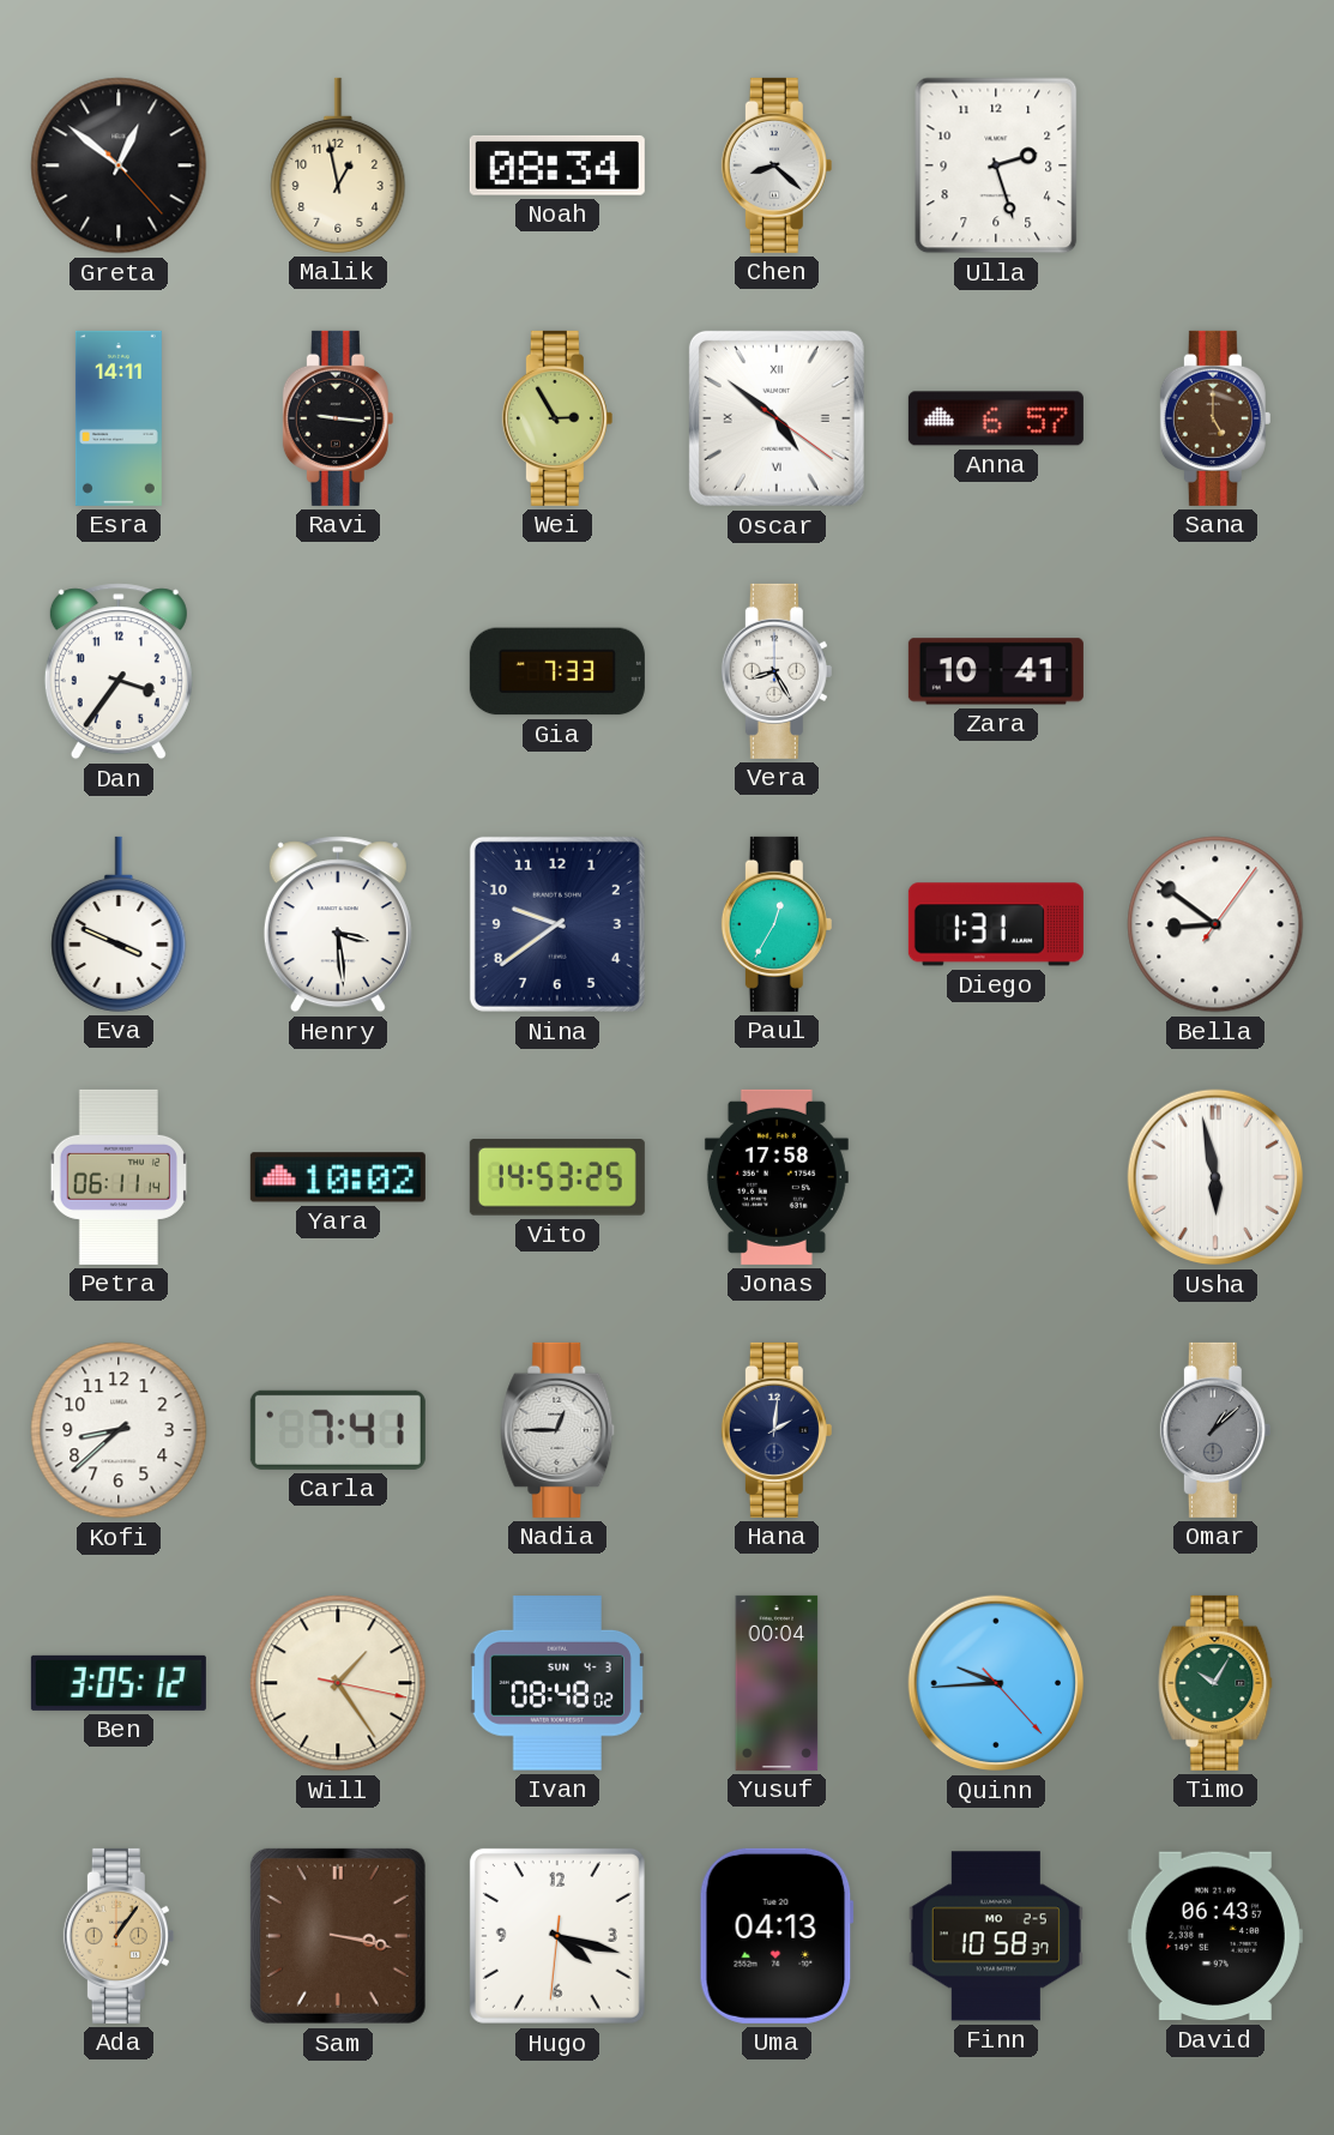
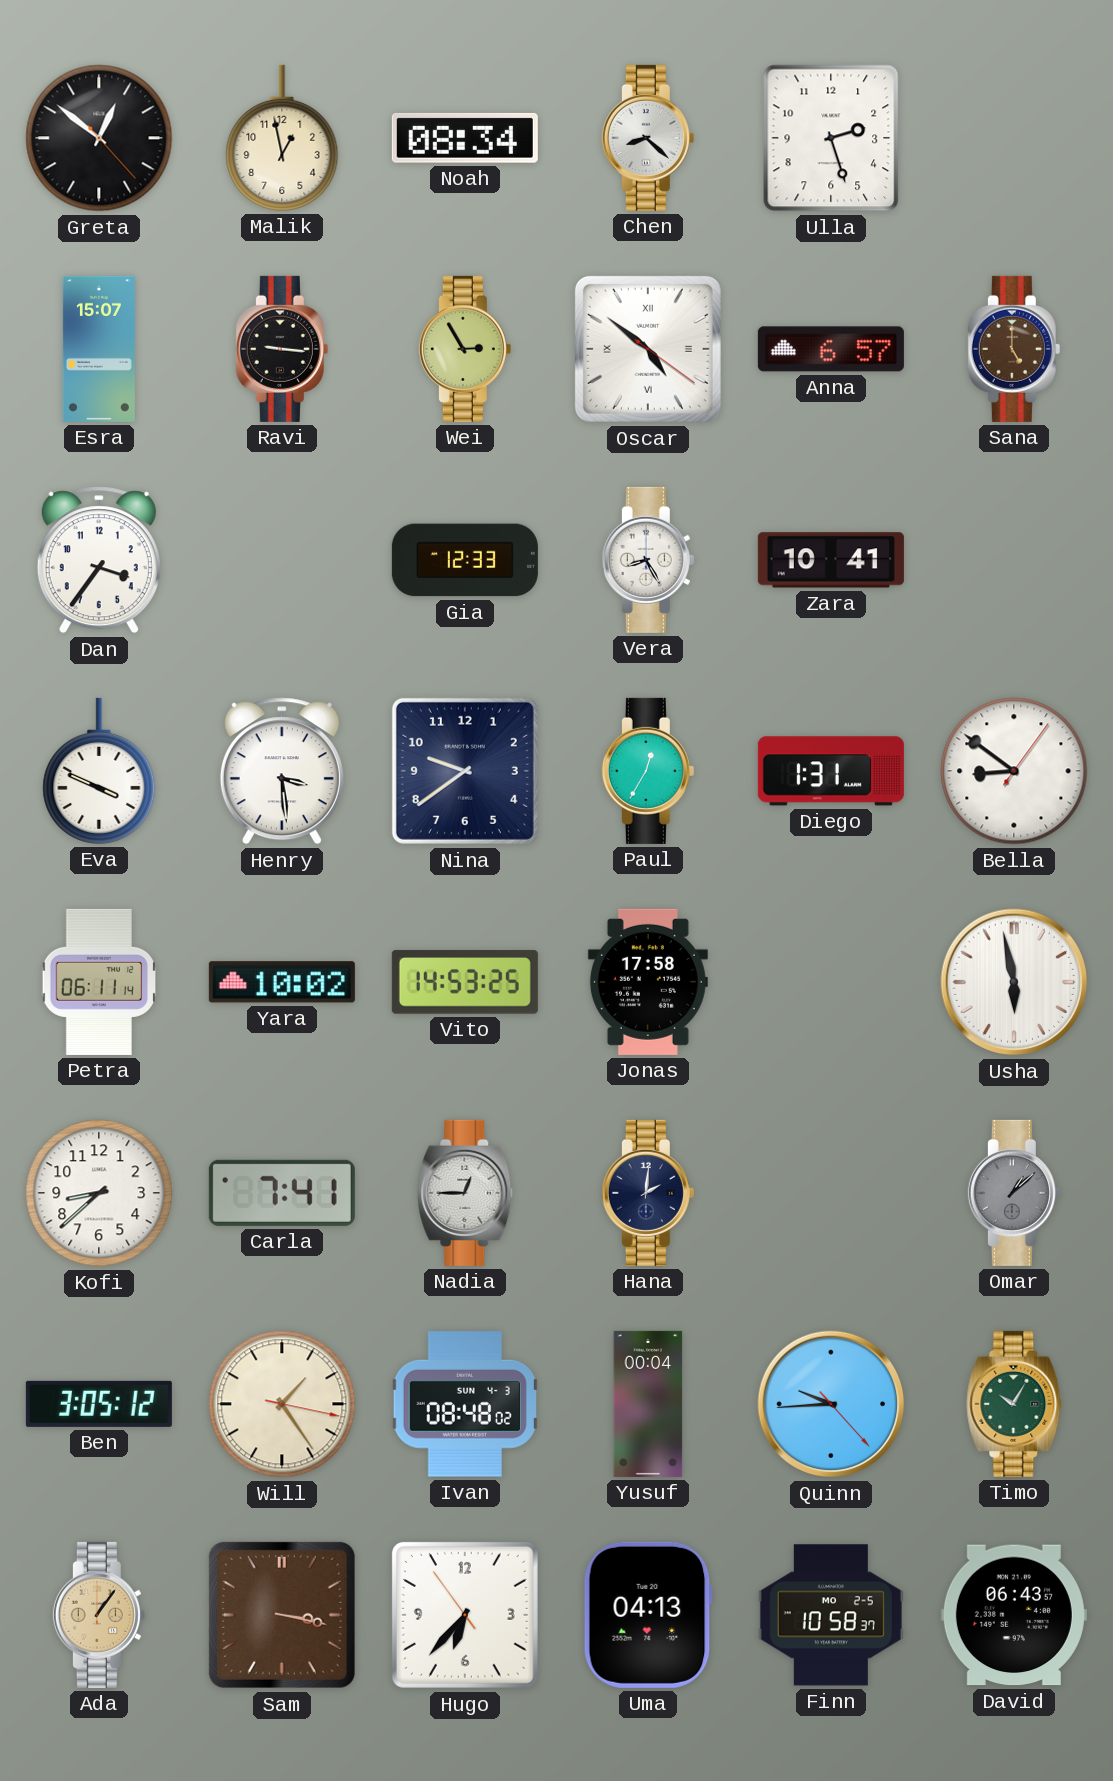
Esra: 14:11 -> 15:07
Gia: 7:33 -> 12:33
Hugo: 4:17 -> 6:36
